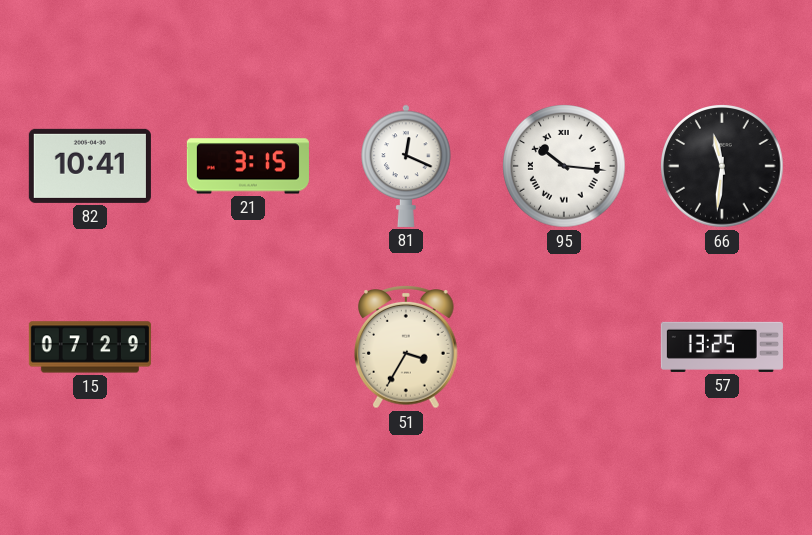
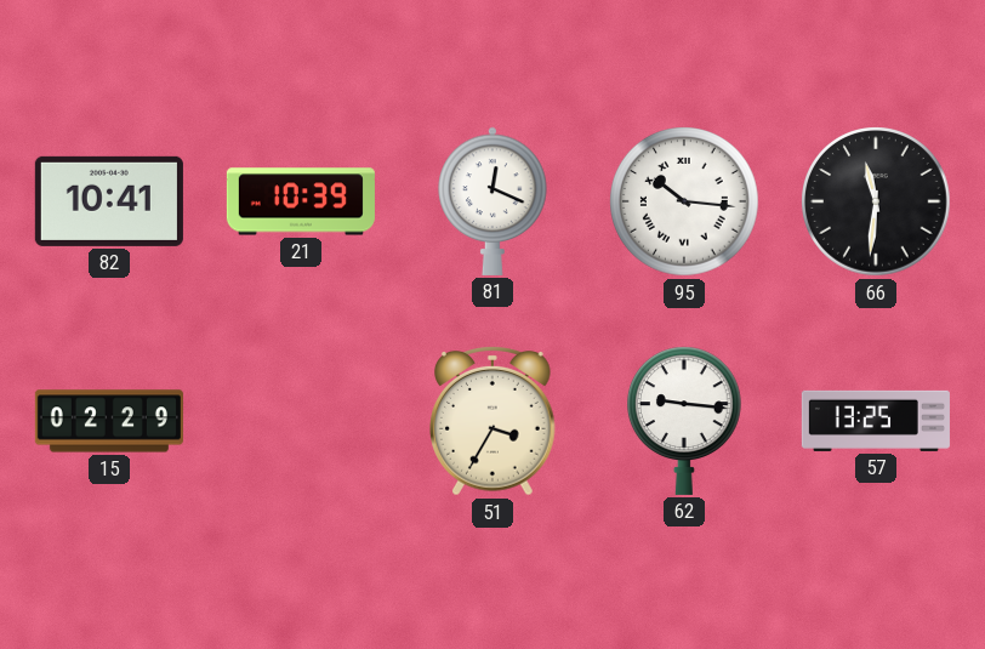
21: 3:15 -> 10:39
15: 07:29 -> 02:29
62: none -> 9:16
